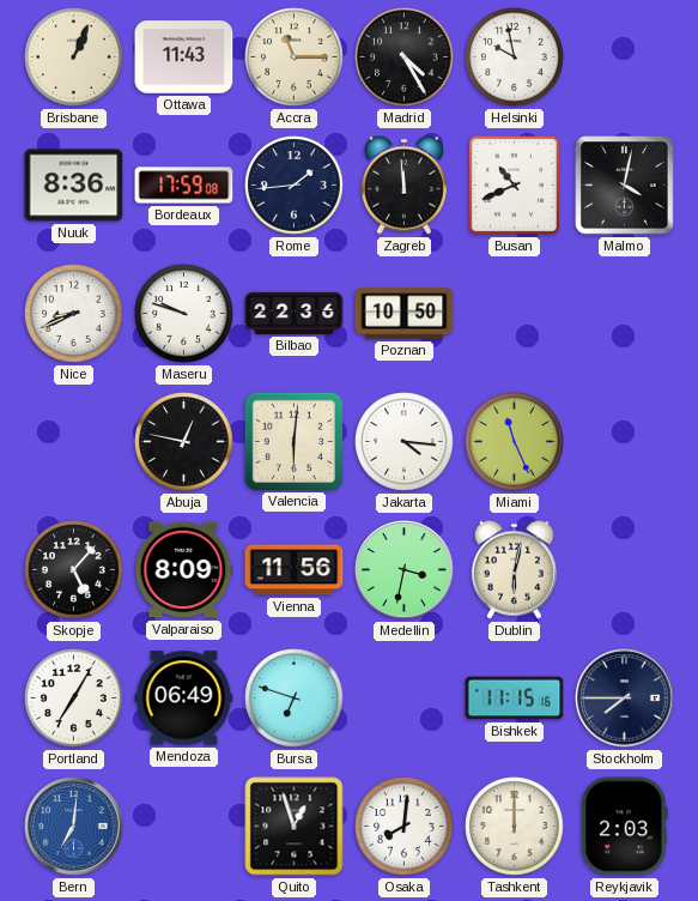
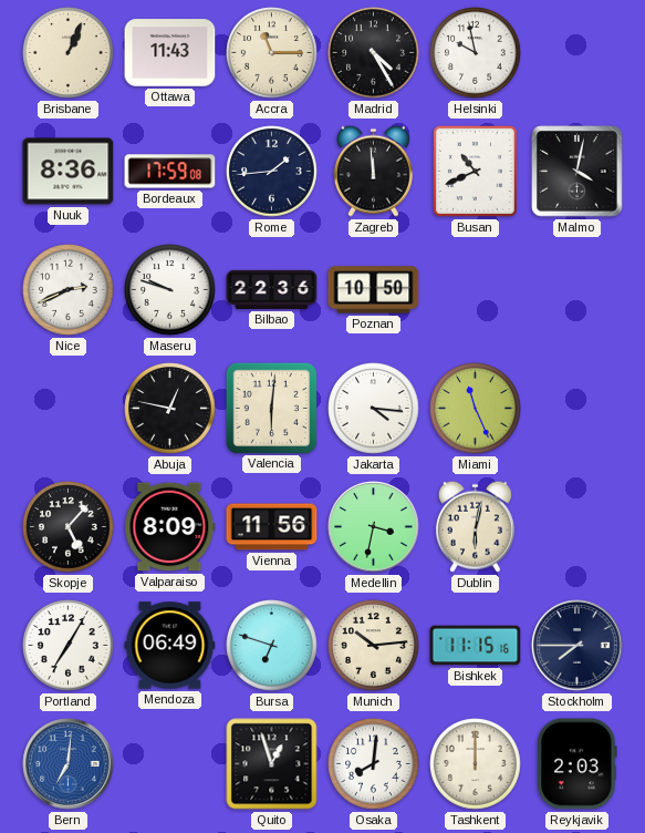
Nice: 8:41 -> 2:41
Munich: none -> 10:14
